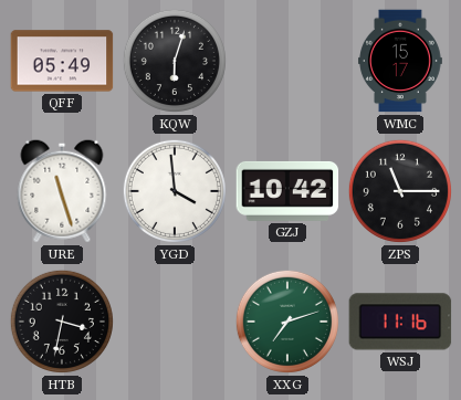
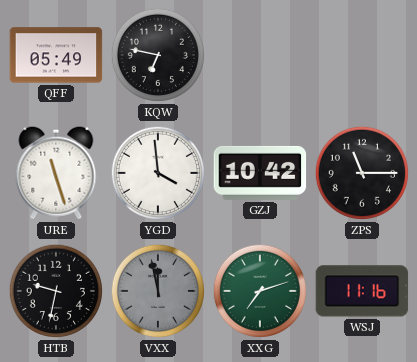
KQW: 6:03 -> 6:47
WMC: 15:17 -> none
HTB: 3:32 -> 9:32
VXX: none -> 11:58
